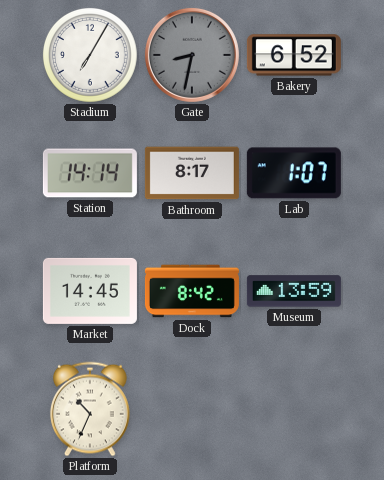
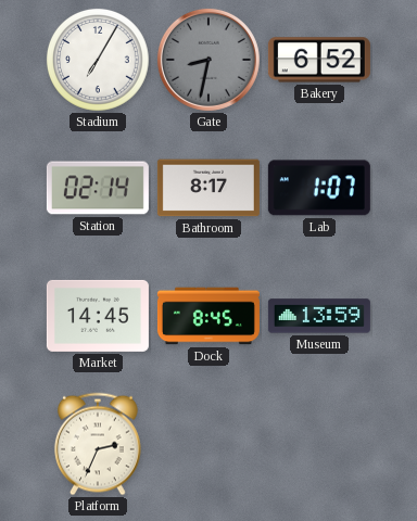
Station: 14:14 -> 02:14
Dock: 8:42 -> 8:45
Platform: 10:34 -> 2:34
